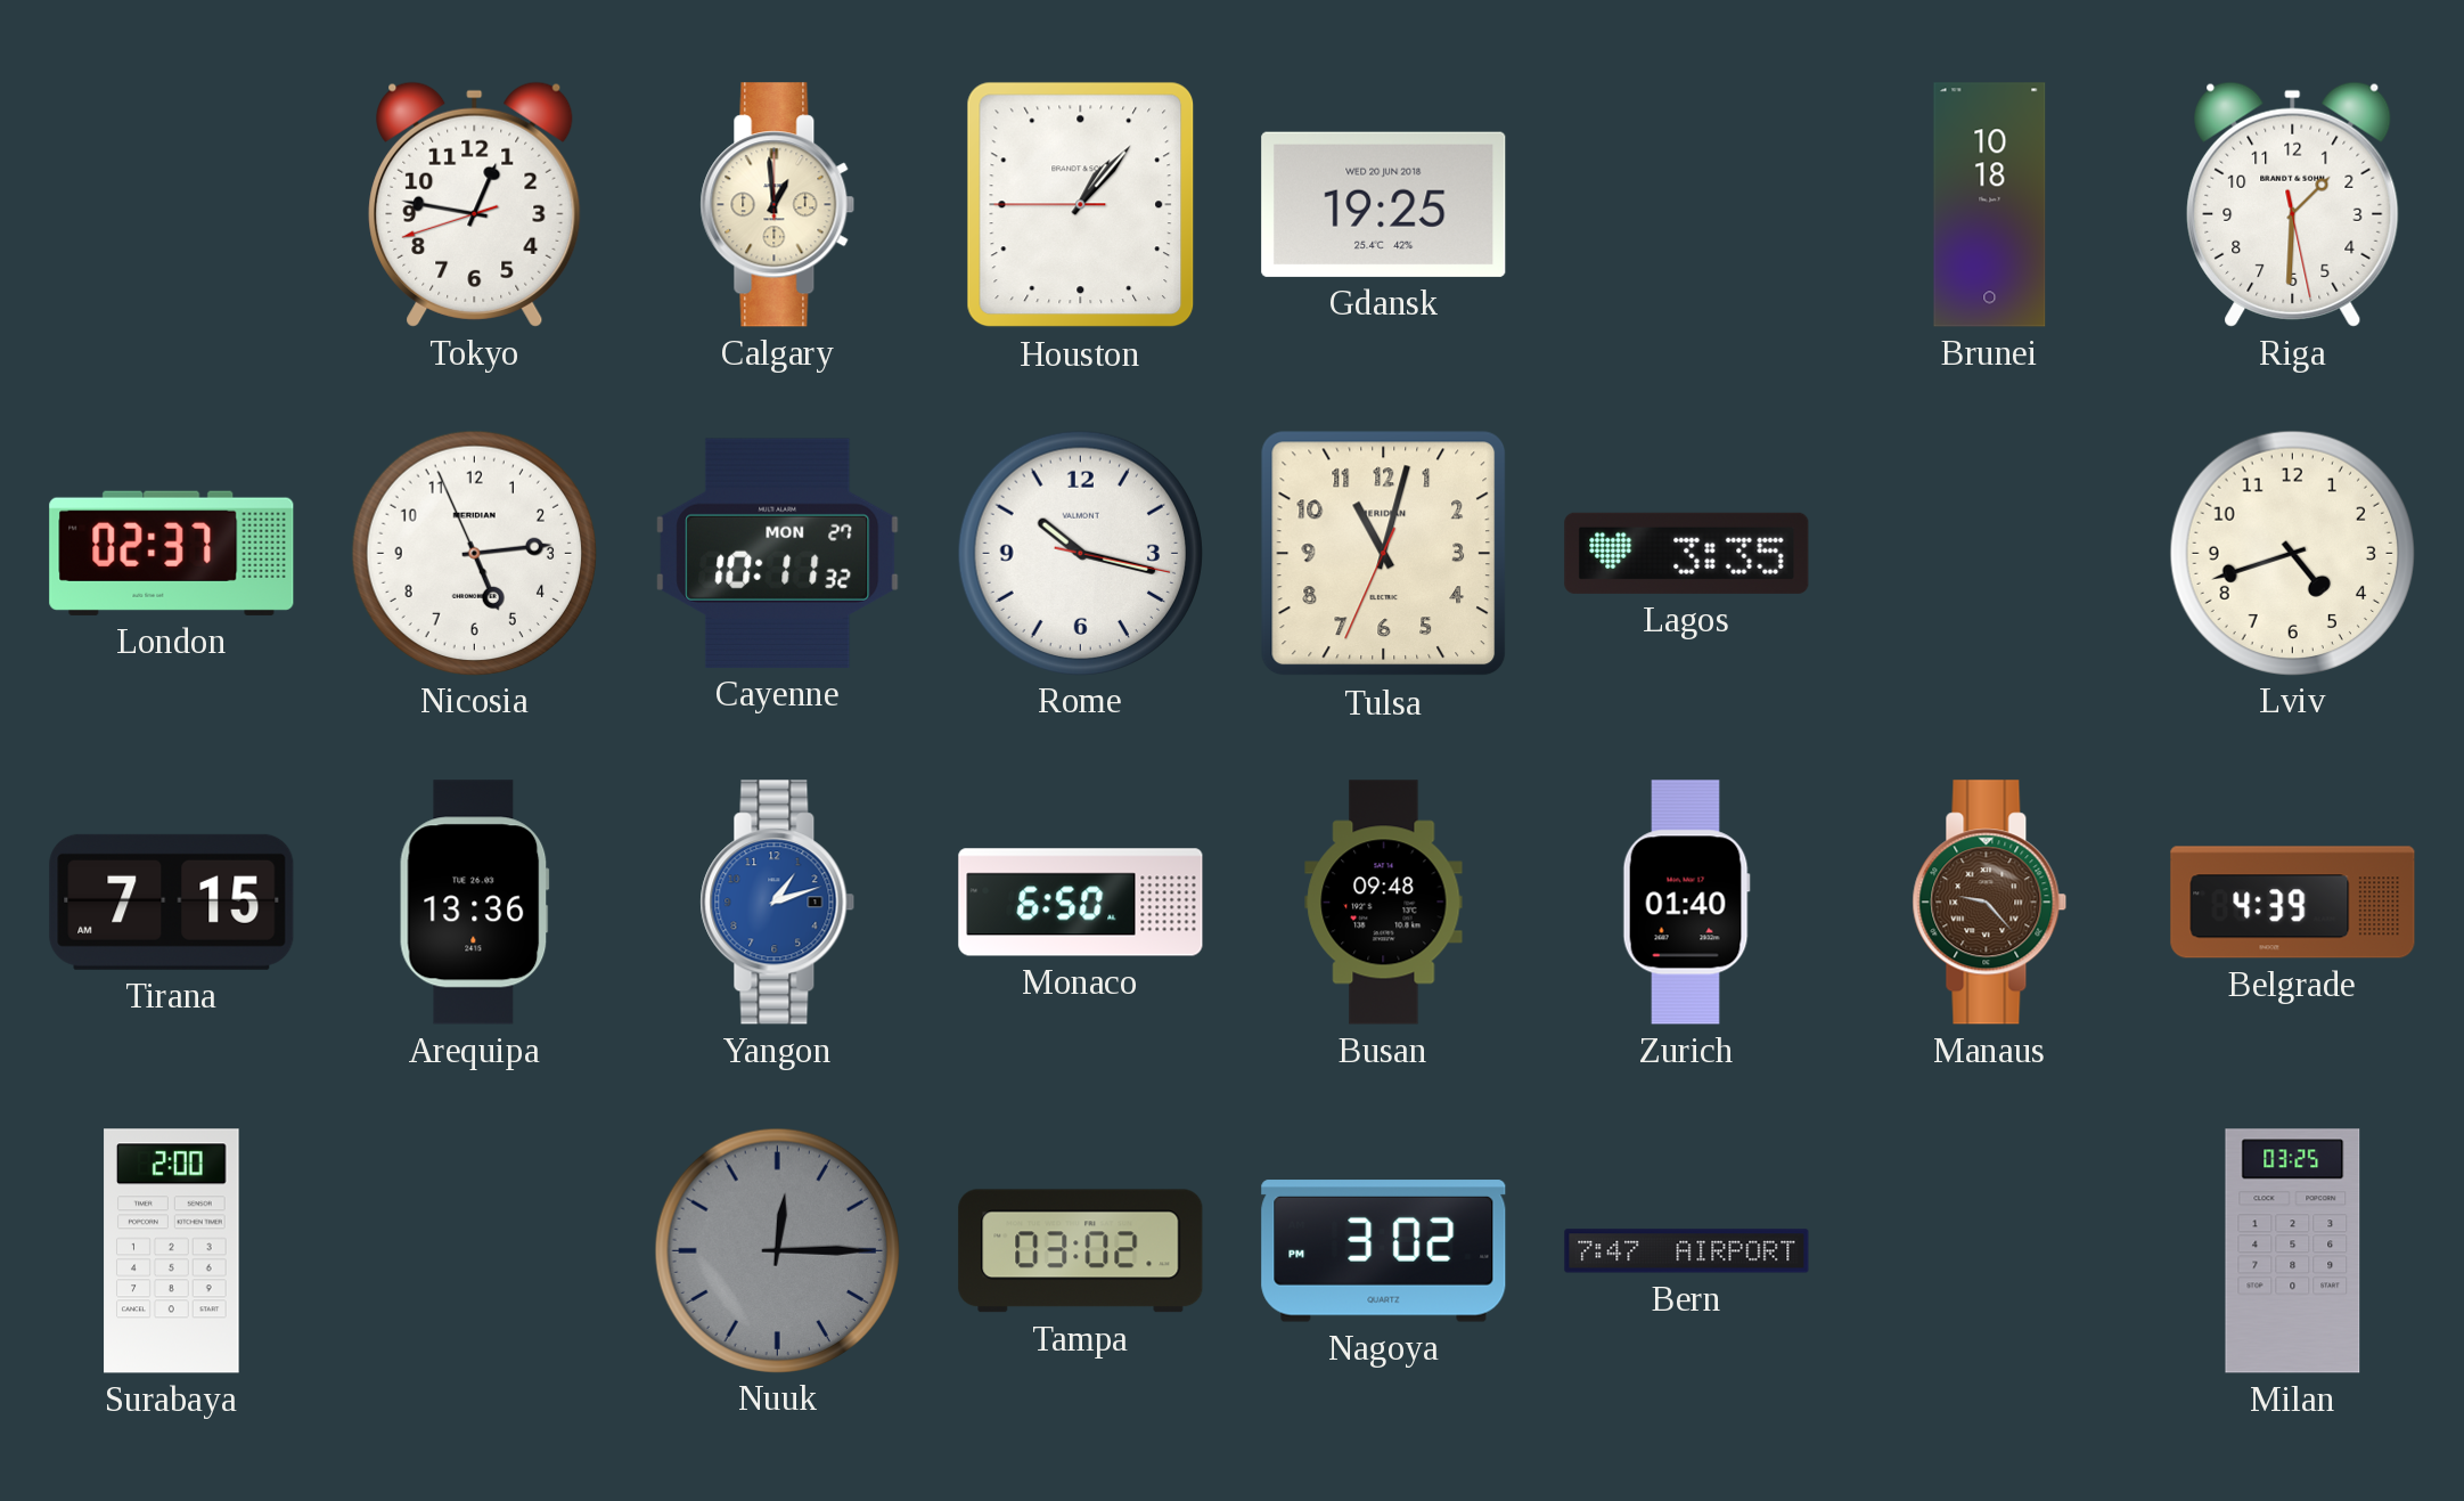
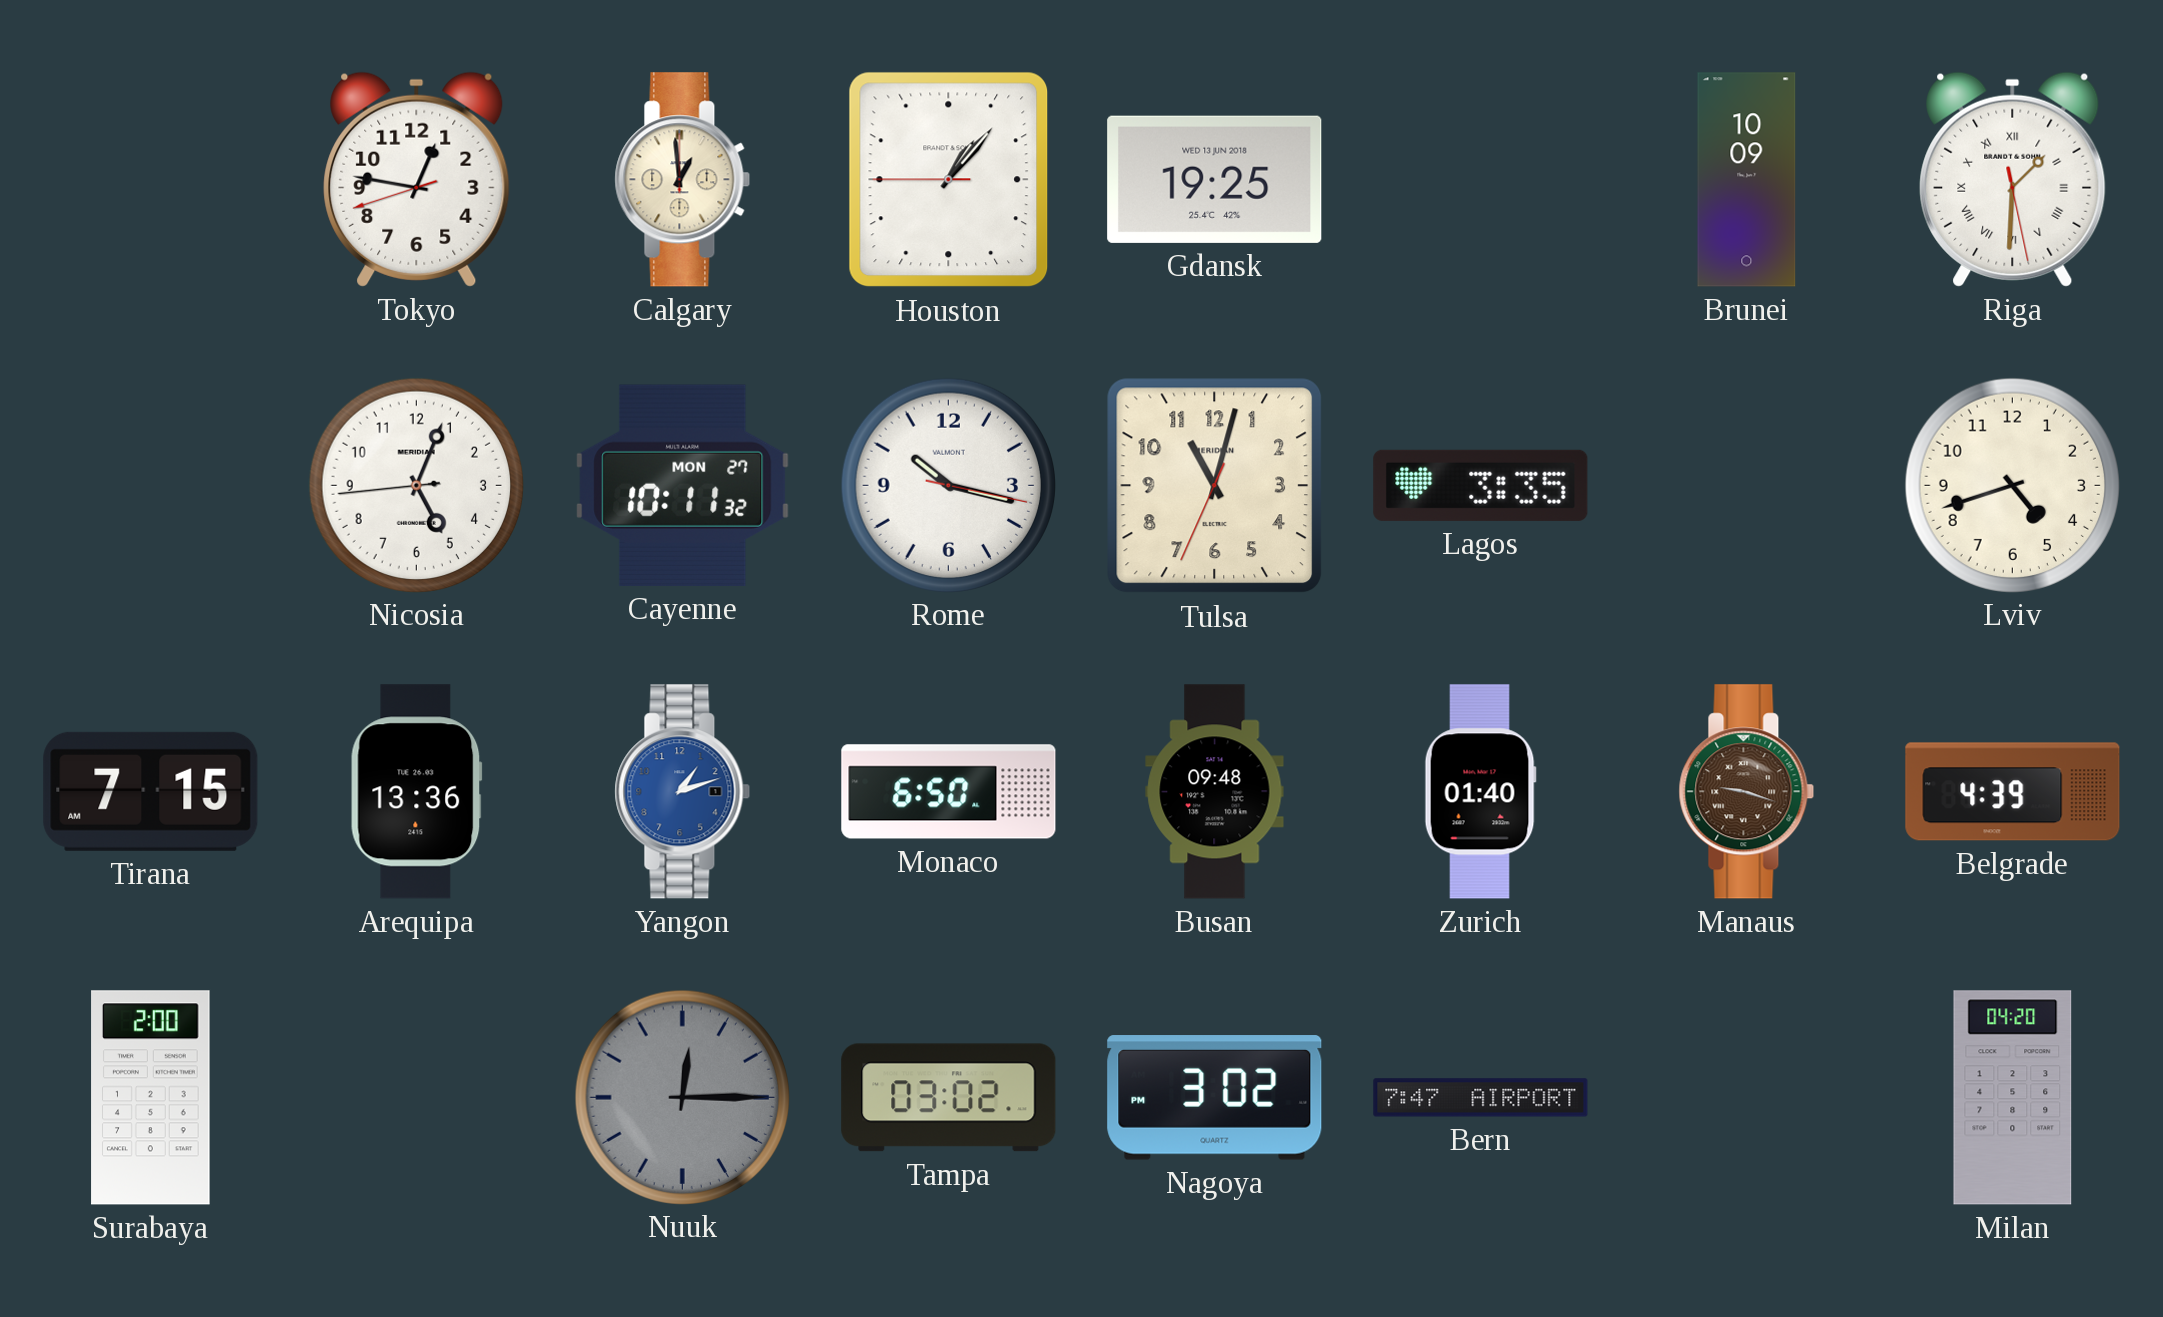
Gdansk date: WED 20 JUN 2018 -> WED 13 JUN 2018
Brunei: 10:18 -> 10:09
Riga numerals: Arabic -> Roman
London: 02:37 -> none
Nicosia: 5:13 -> 5:03
Manaus: 9:23 -> 9:18
Milan: 03:25 -> 04:20
